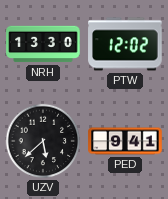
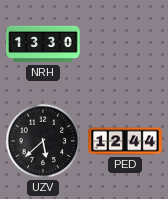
PTW: 12:02 -> none
PED: 9:41 -> 12:44
